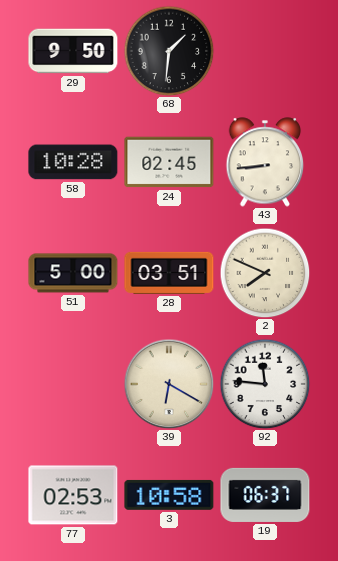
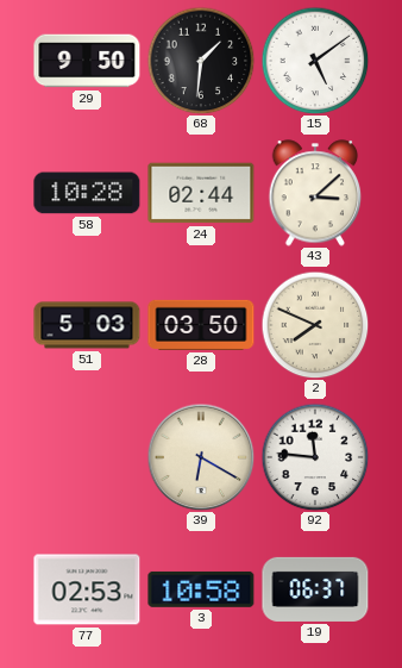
15: none -> 5:09
24: 02:45 -> 02:44
43: 8:44 -> 3:08
51: 5:00 -> 5:03
28: 03:51 -> 03:50
